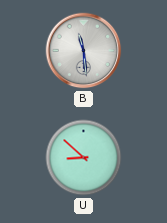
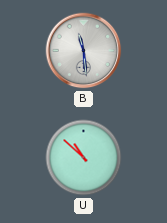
U: 8:52 -> 10:52
